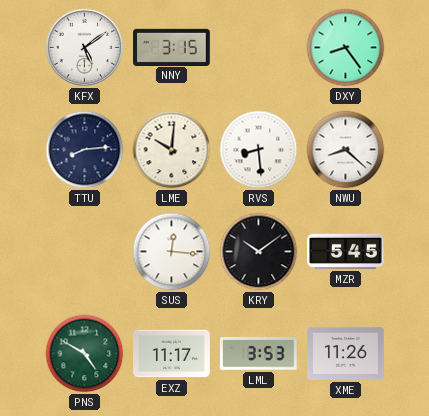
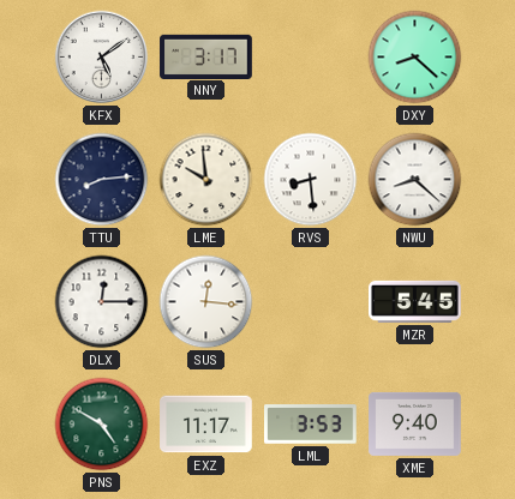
NNY: 3:15 -> 3:17
DXY: 8:24 -> 8:22
LME: 10:01 -> 9:59
DLX: none -> 12:15
KRY: 10:09 -> none
XME: 11:26 -> 9:40
